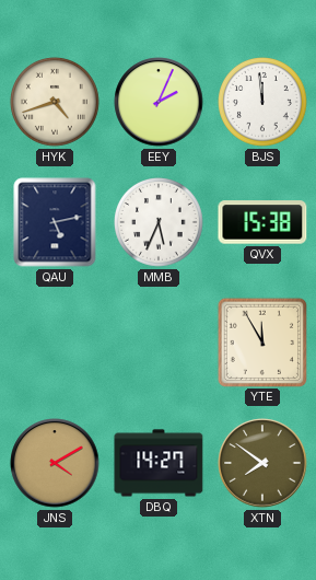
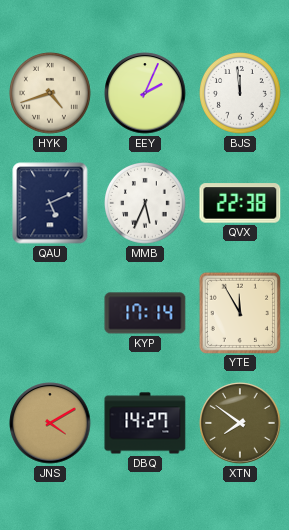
QAU: 5:13 -> 5:11
QVX: 15:38 -> 22:38
KYP: none -> 17:14
